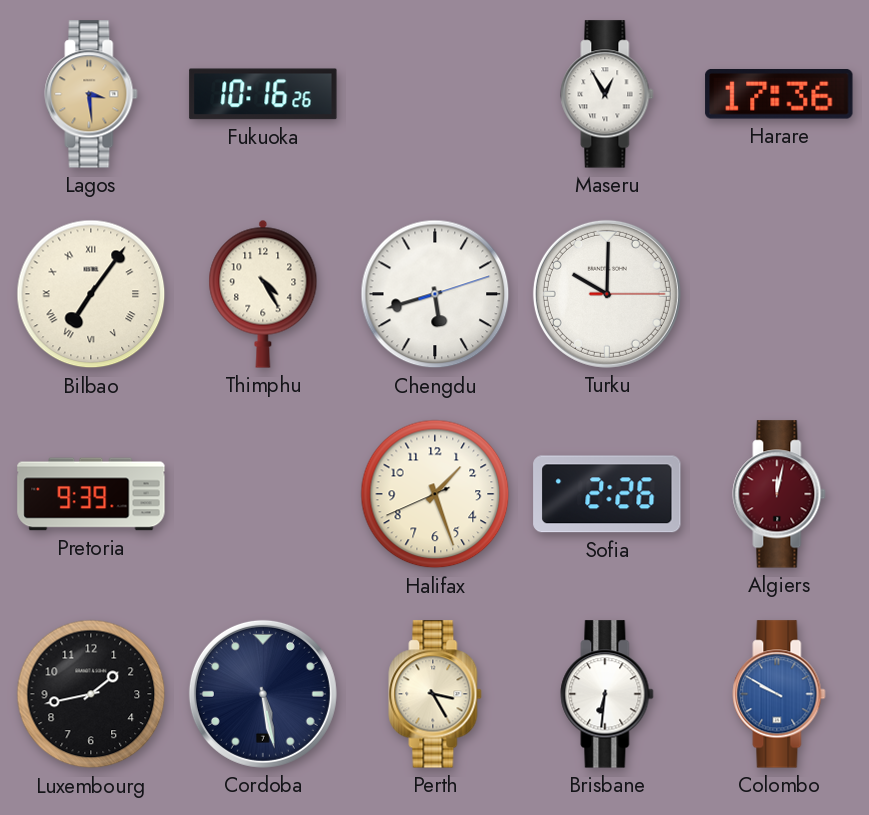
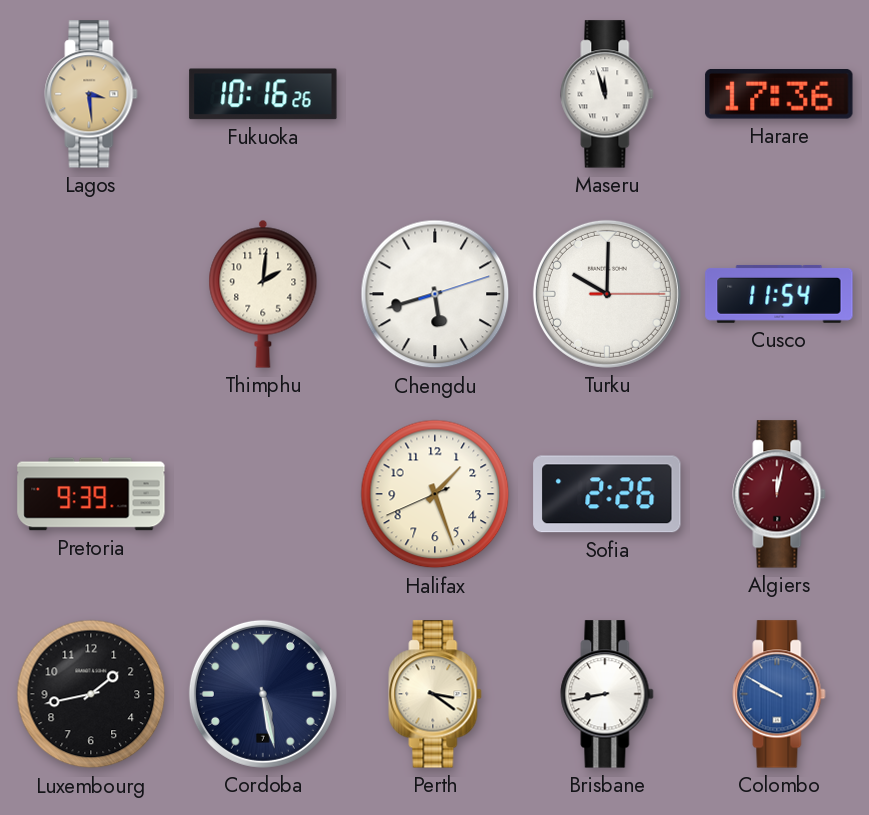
Maseru: 12:55 -> 11:57
Bilbao: 7:06 -> none
Thimphu: 4:25 -> 2:01
Cusco: none -> 11:54
Perth: 3:25 -> 3:21
Brisbane: 6:31 -> 8:43
